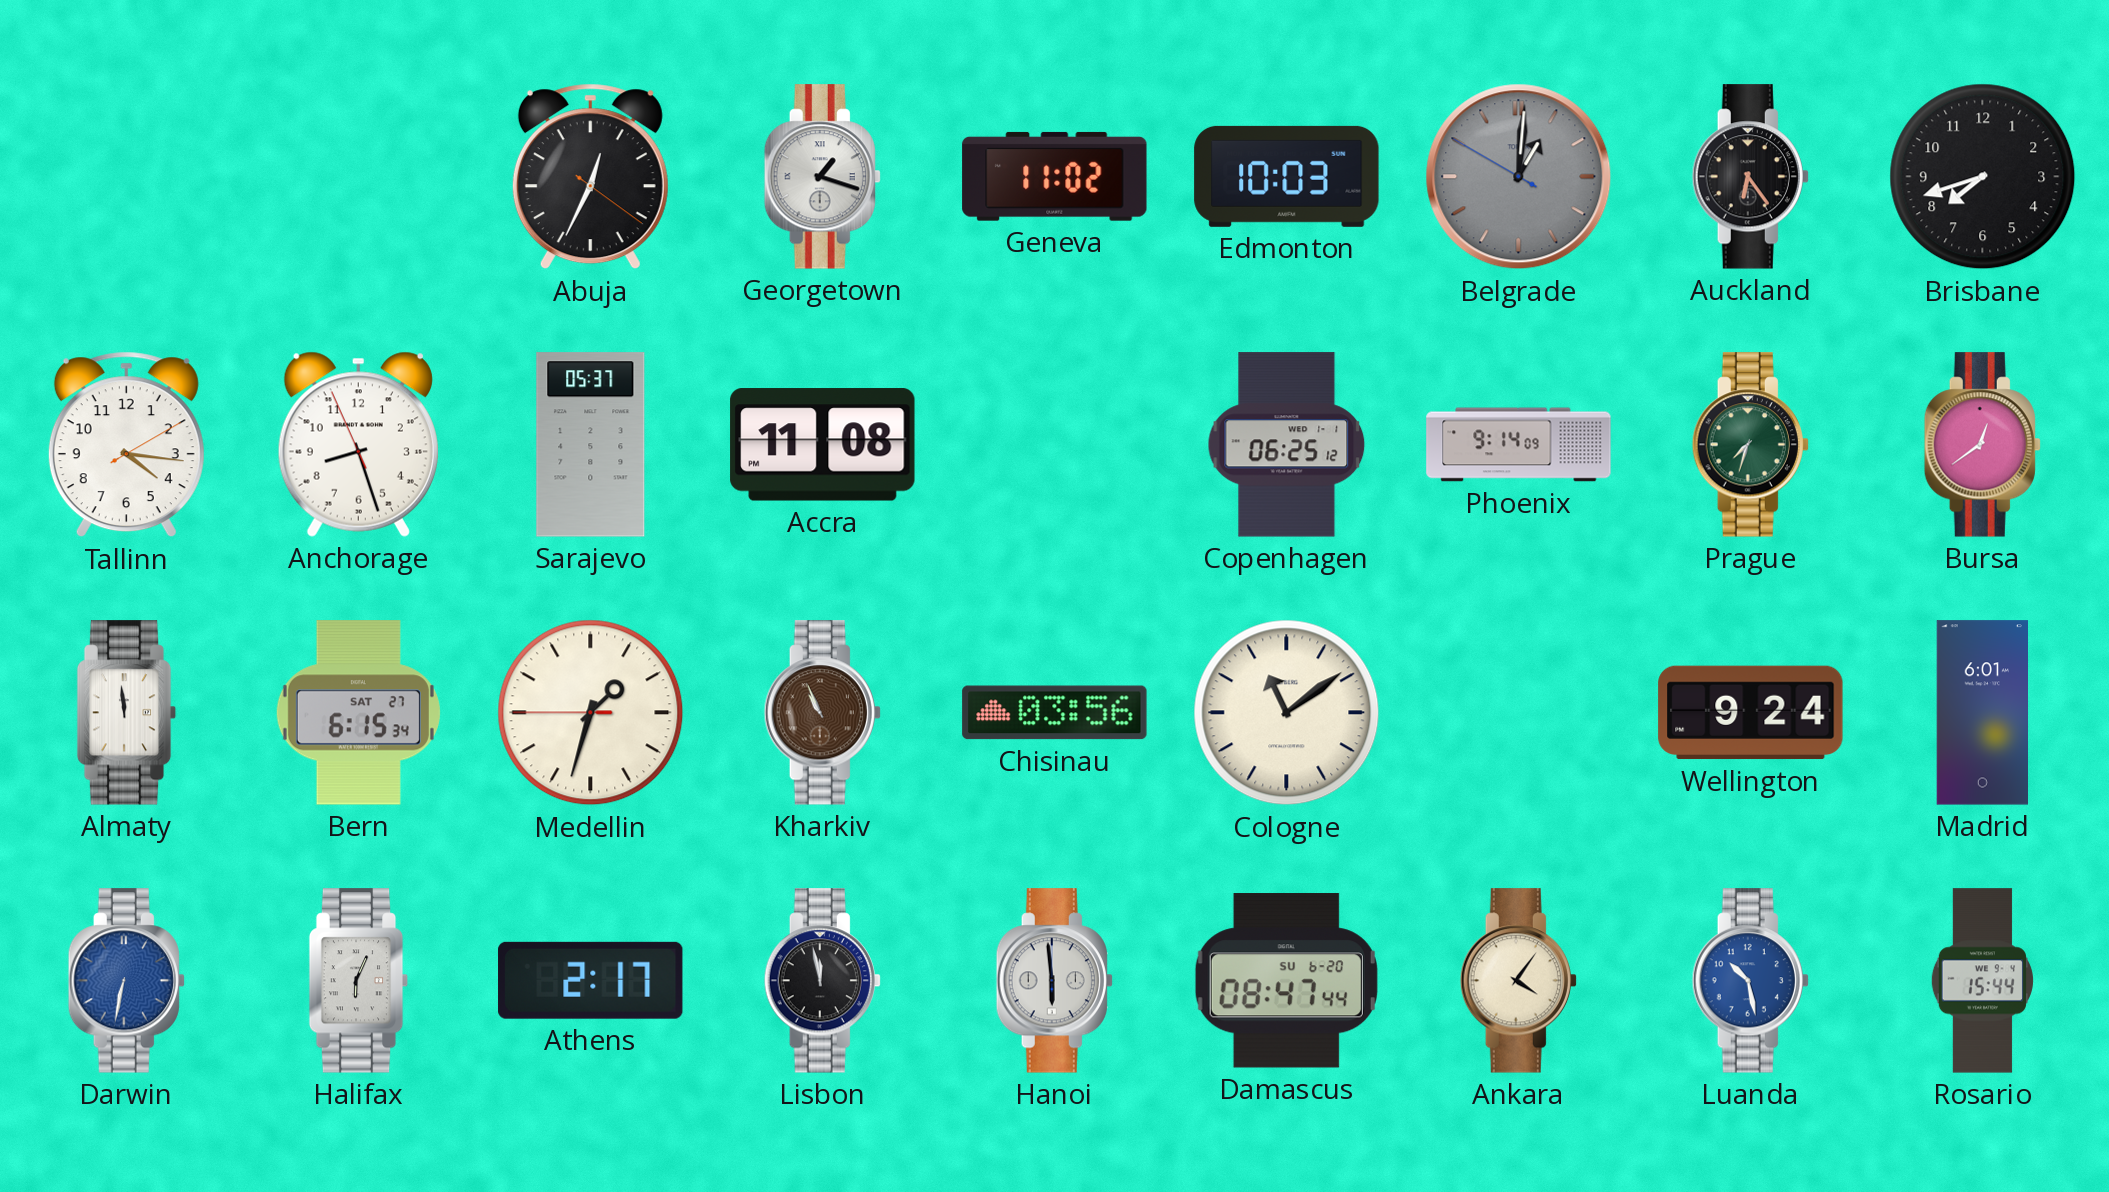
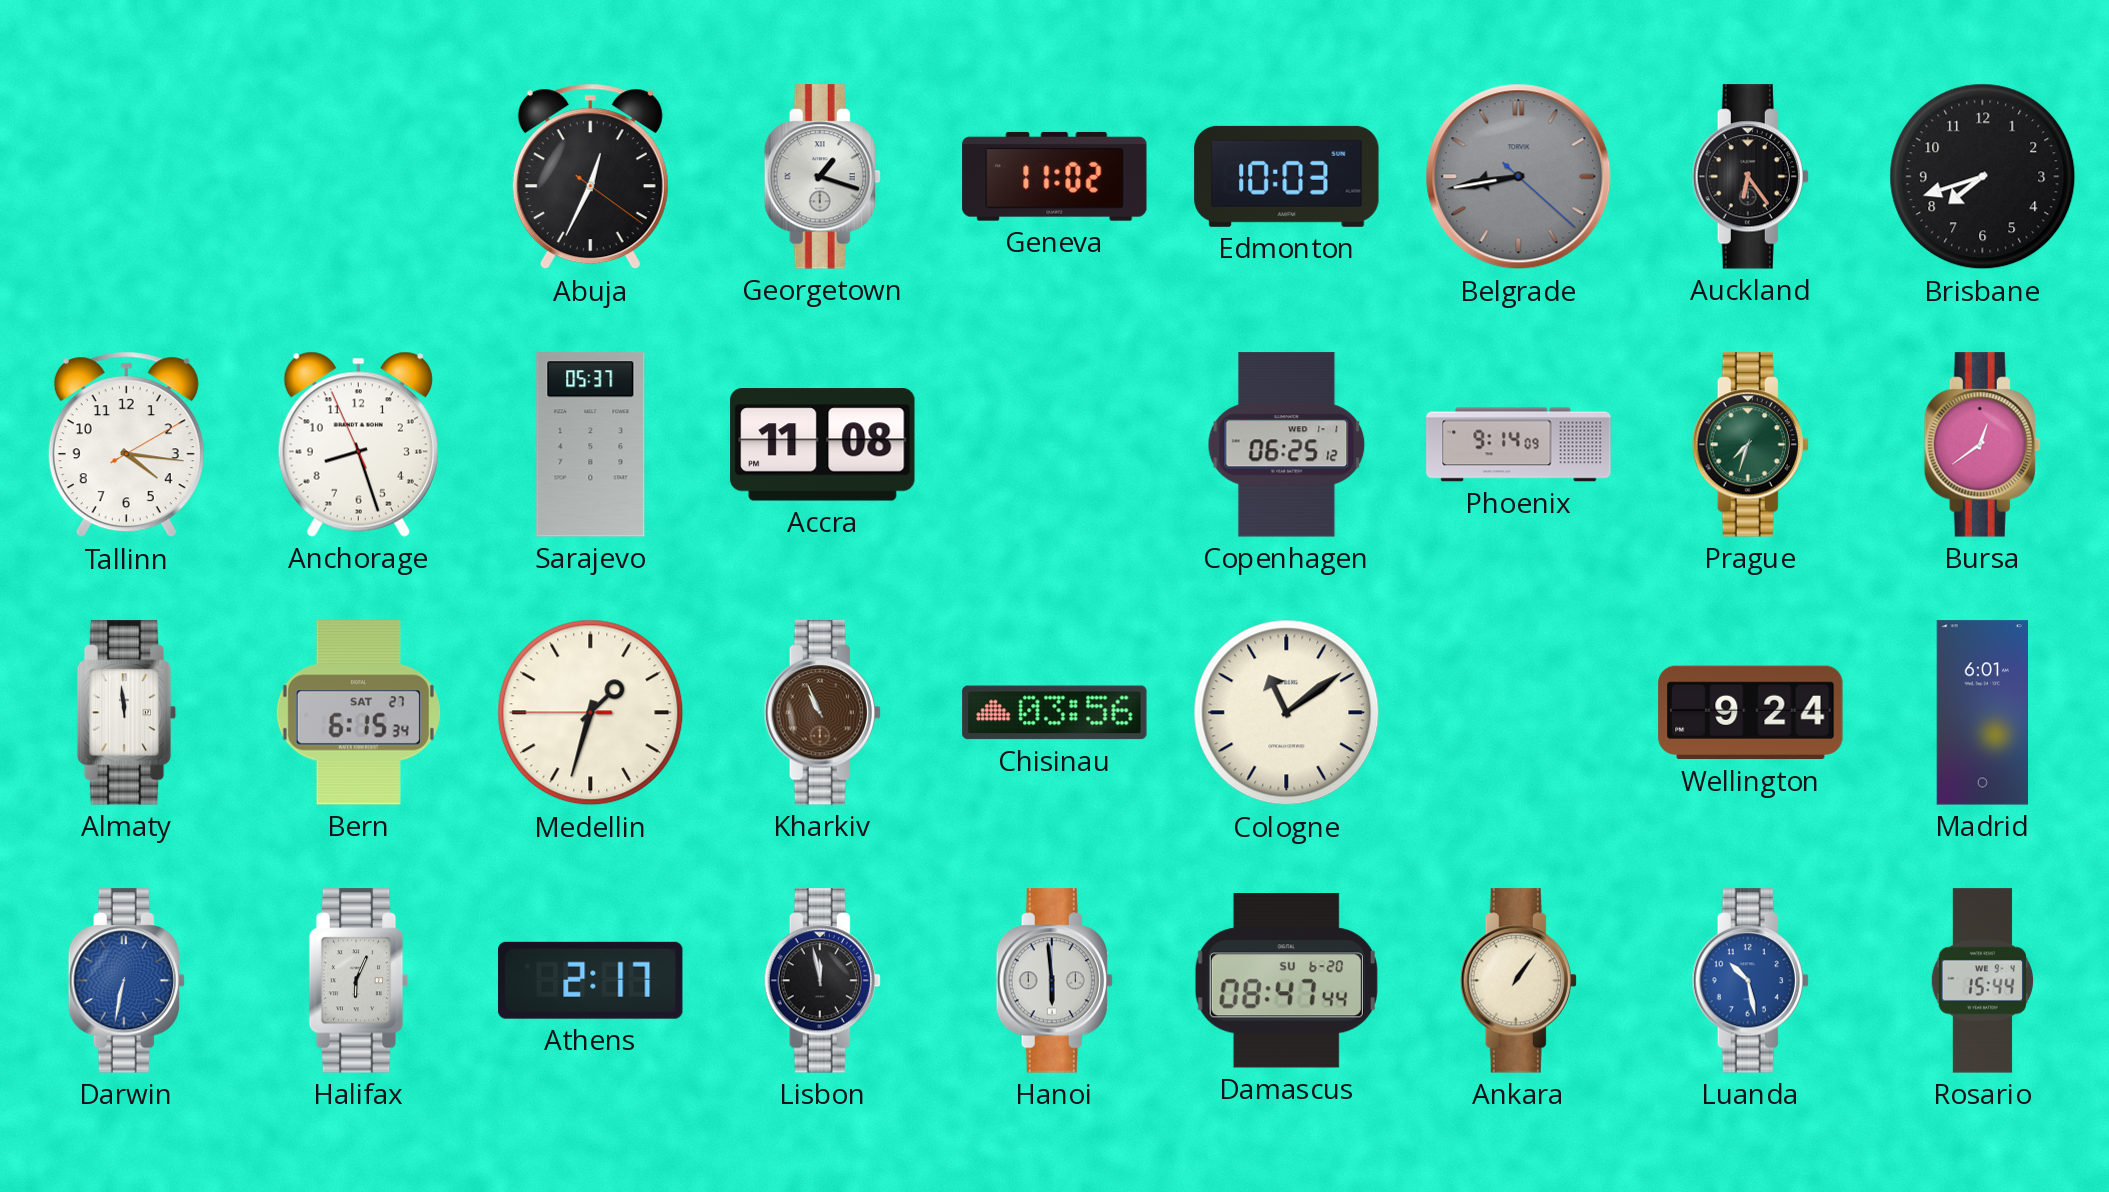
Belgrade: 1:00 -> 8:43
Ankara: 4:06 -> 1:06
